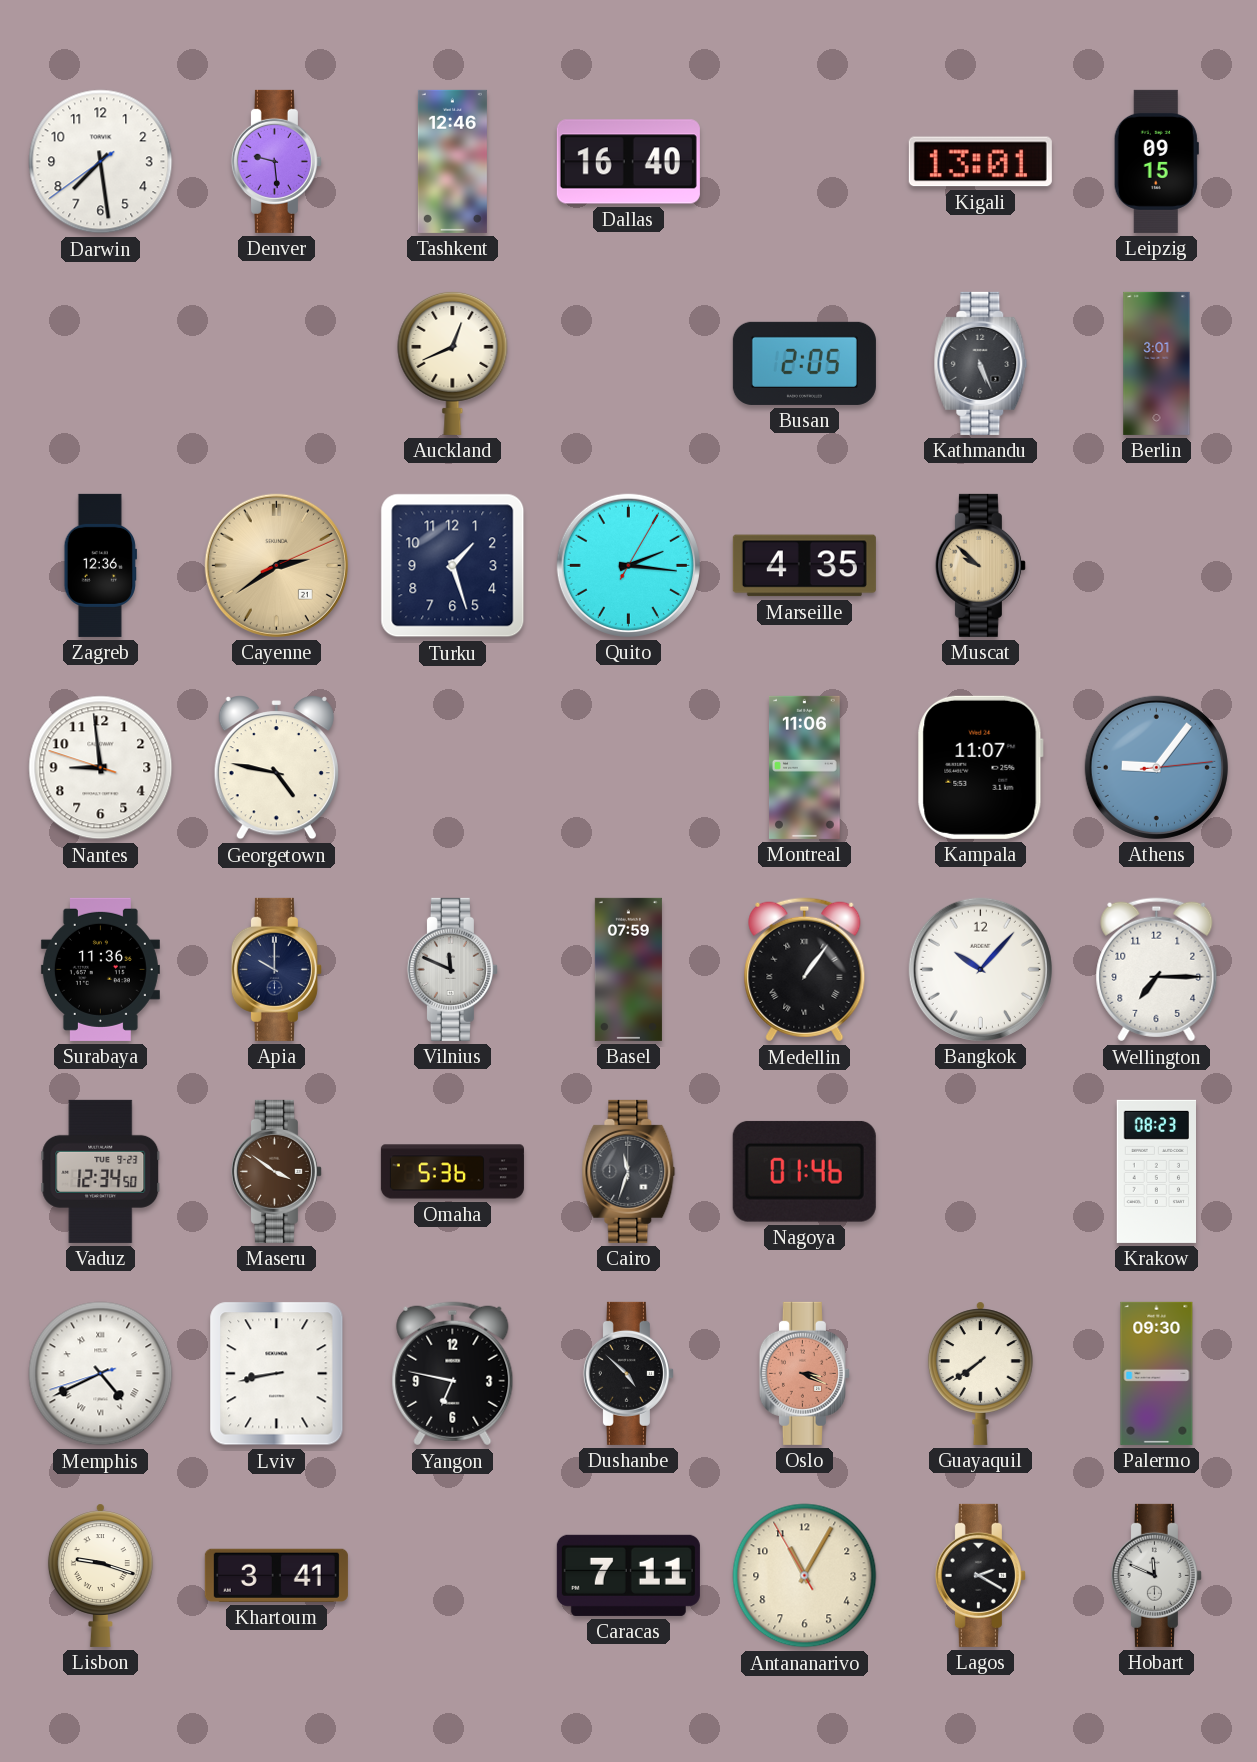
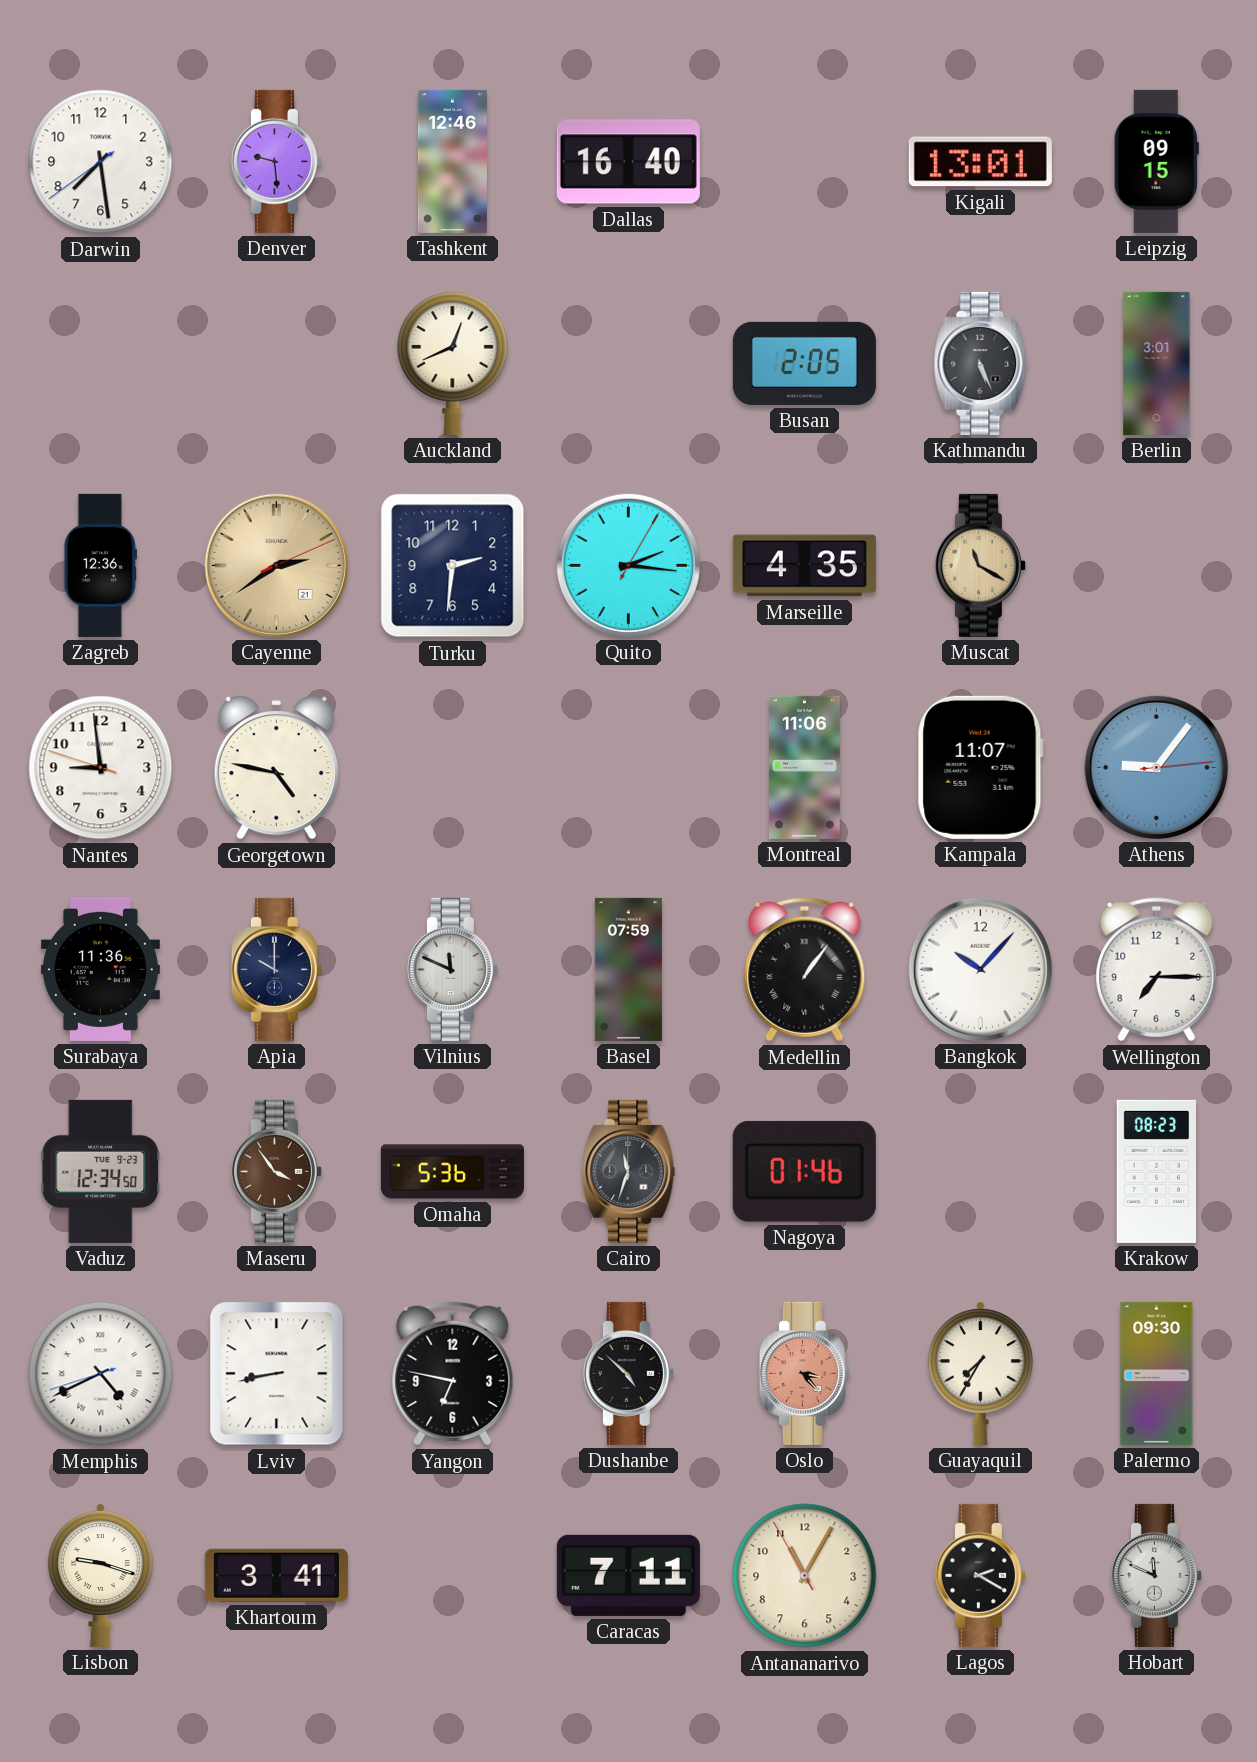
Turku: 1:27 -> 2:31
Muscat: 9:52 -> 11:20
Maseru: 3:51 -> 3:54
Oslo: 3:19 -> 3:23
Guayaquil: 7:39 -> 7:35
